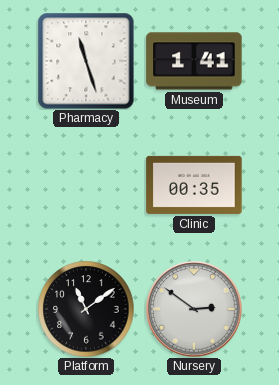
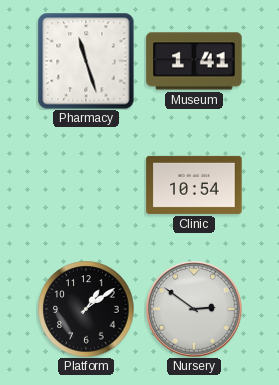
Clinic: 00:35 -> 10:54
Platform: 11:09 -> 1:09
